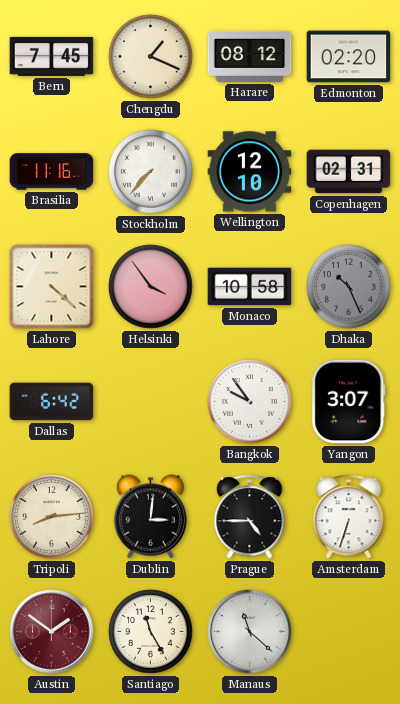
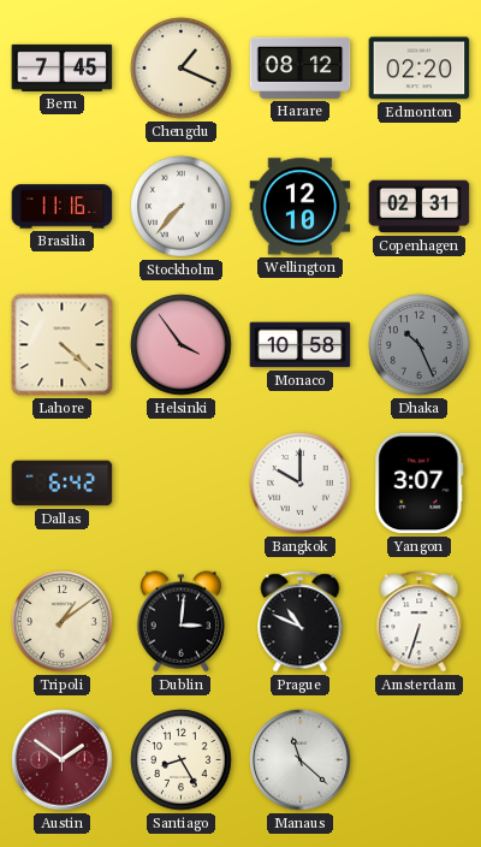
Bangkok: 9:54 -> 10:00
Tripoli: 8:14 -> 1:09
Prague: 4:45 -> 10:49
Santiago: 11:25 -> 8:25
